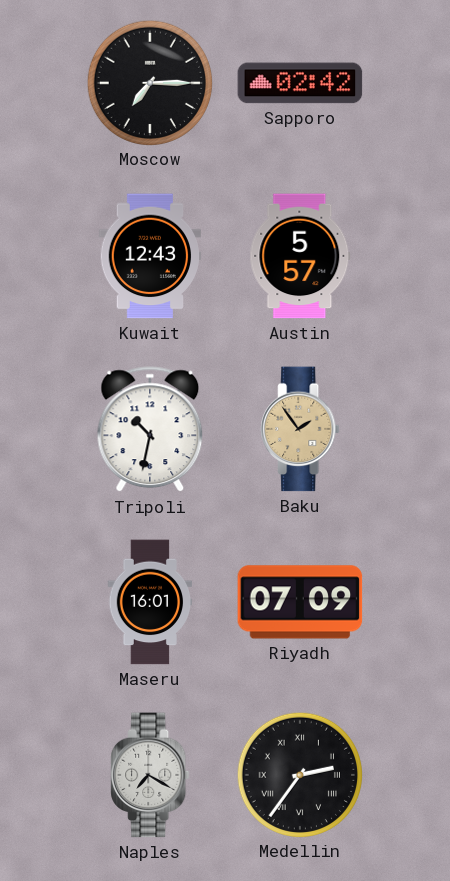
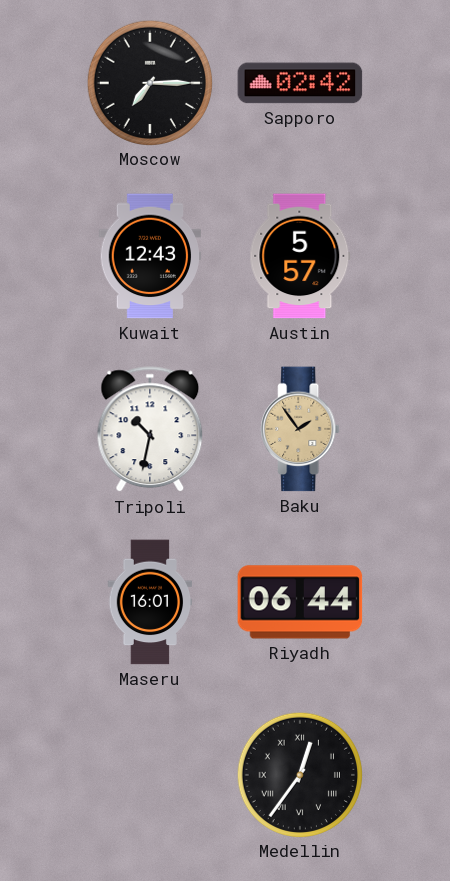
Riyadh: 07:09 -> 06:44
Naples: 7:20 -> none
Medellin: 2:36 -> 12:36
